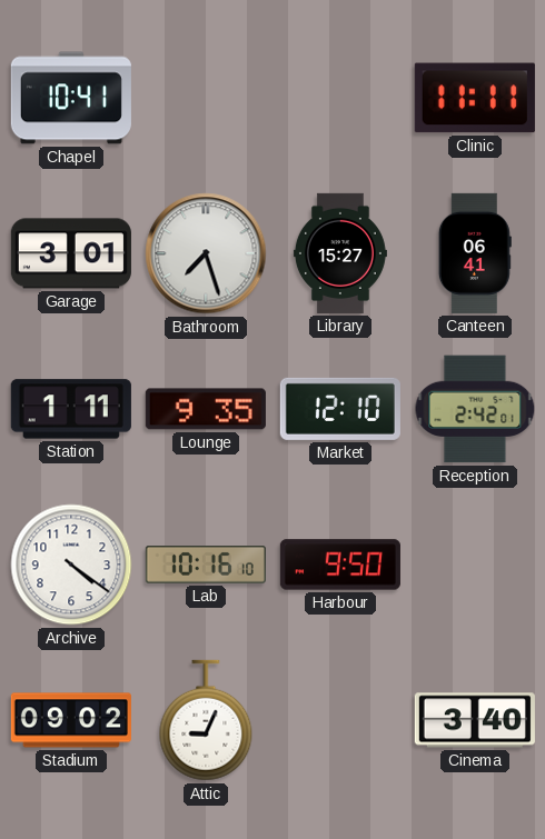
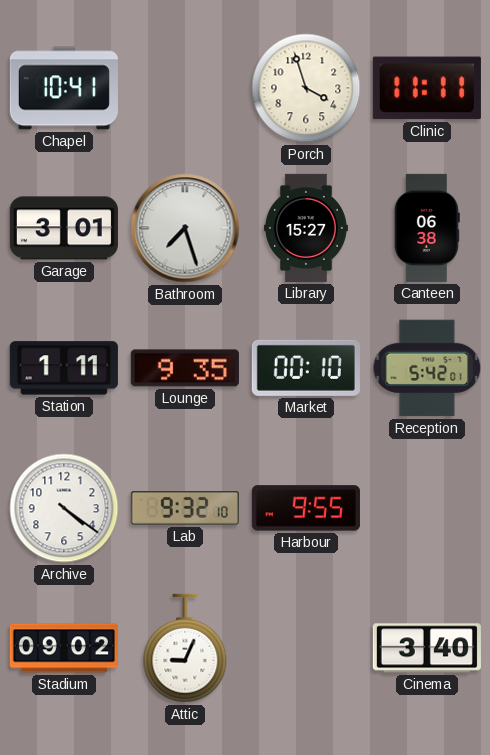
Porch: none -> 3:57
Canteen: 06:41 -> 06:38
Market: 12:10 -> 00:10
Reception: 2:42 -> 5:42
Lab: 10:16 -> 9:32
Harbour: 9:50 -> 9:55
